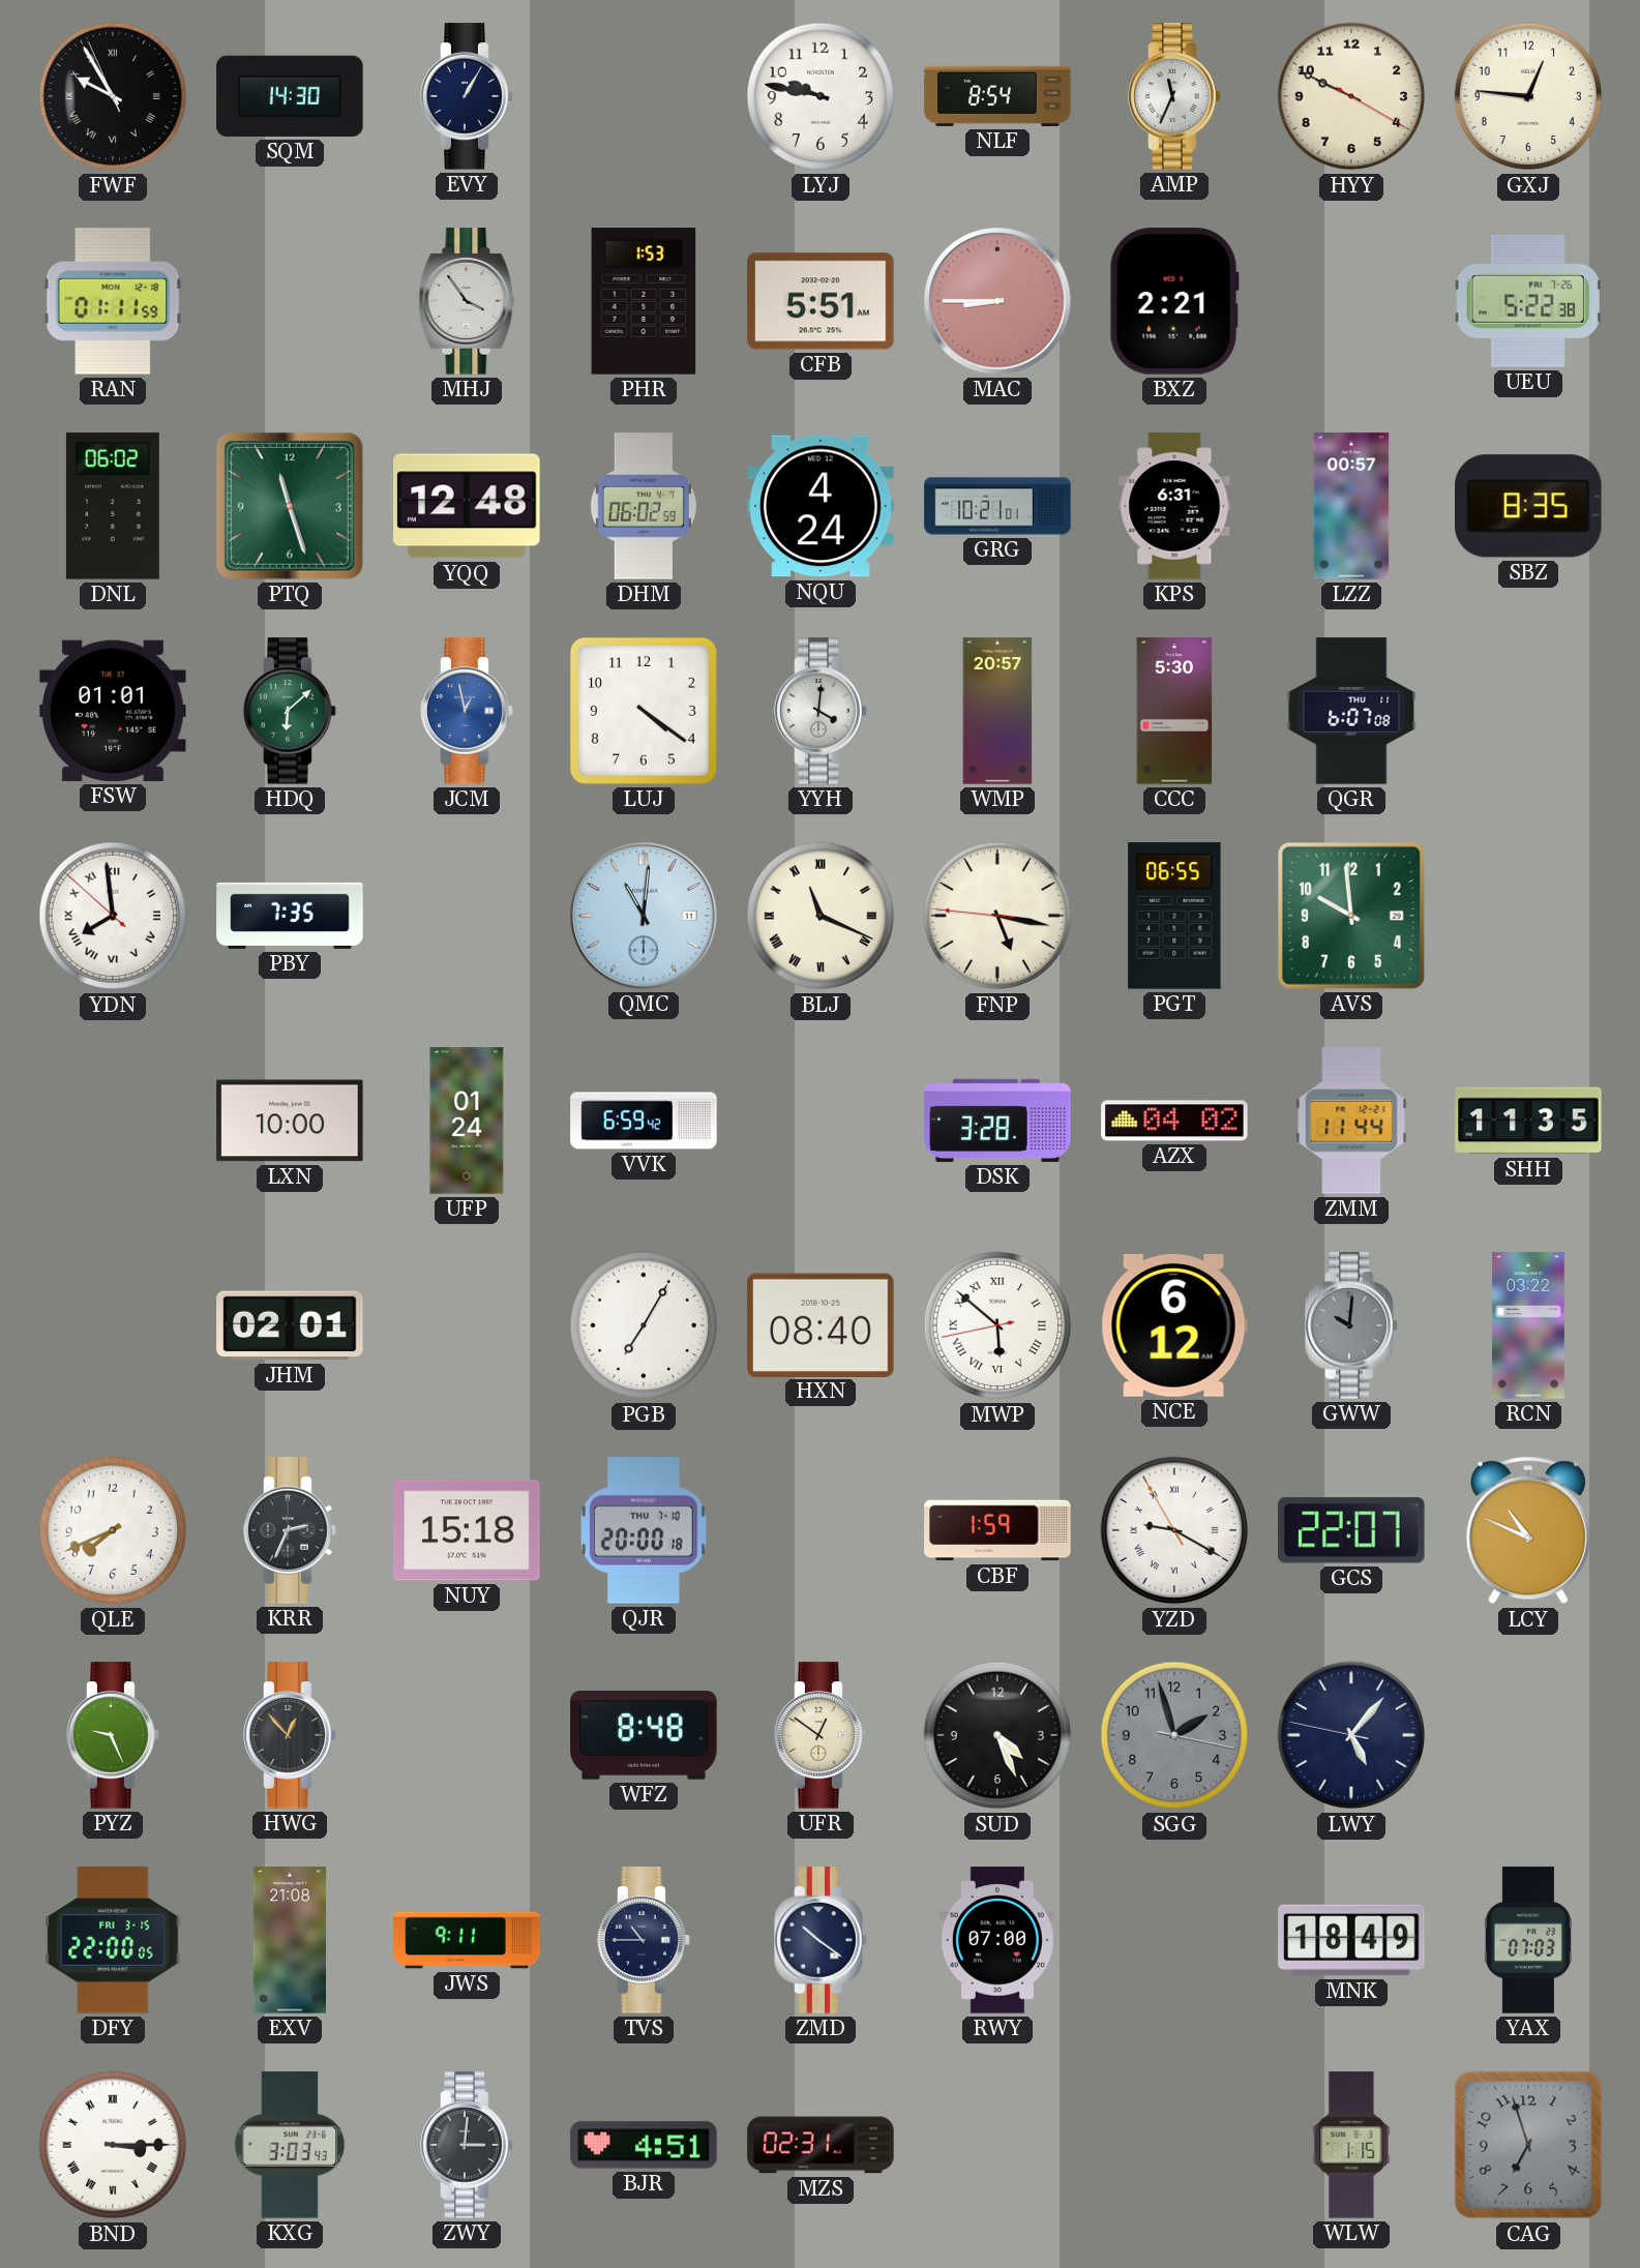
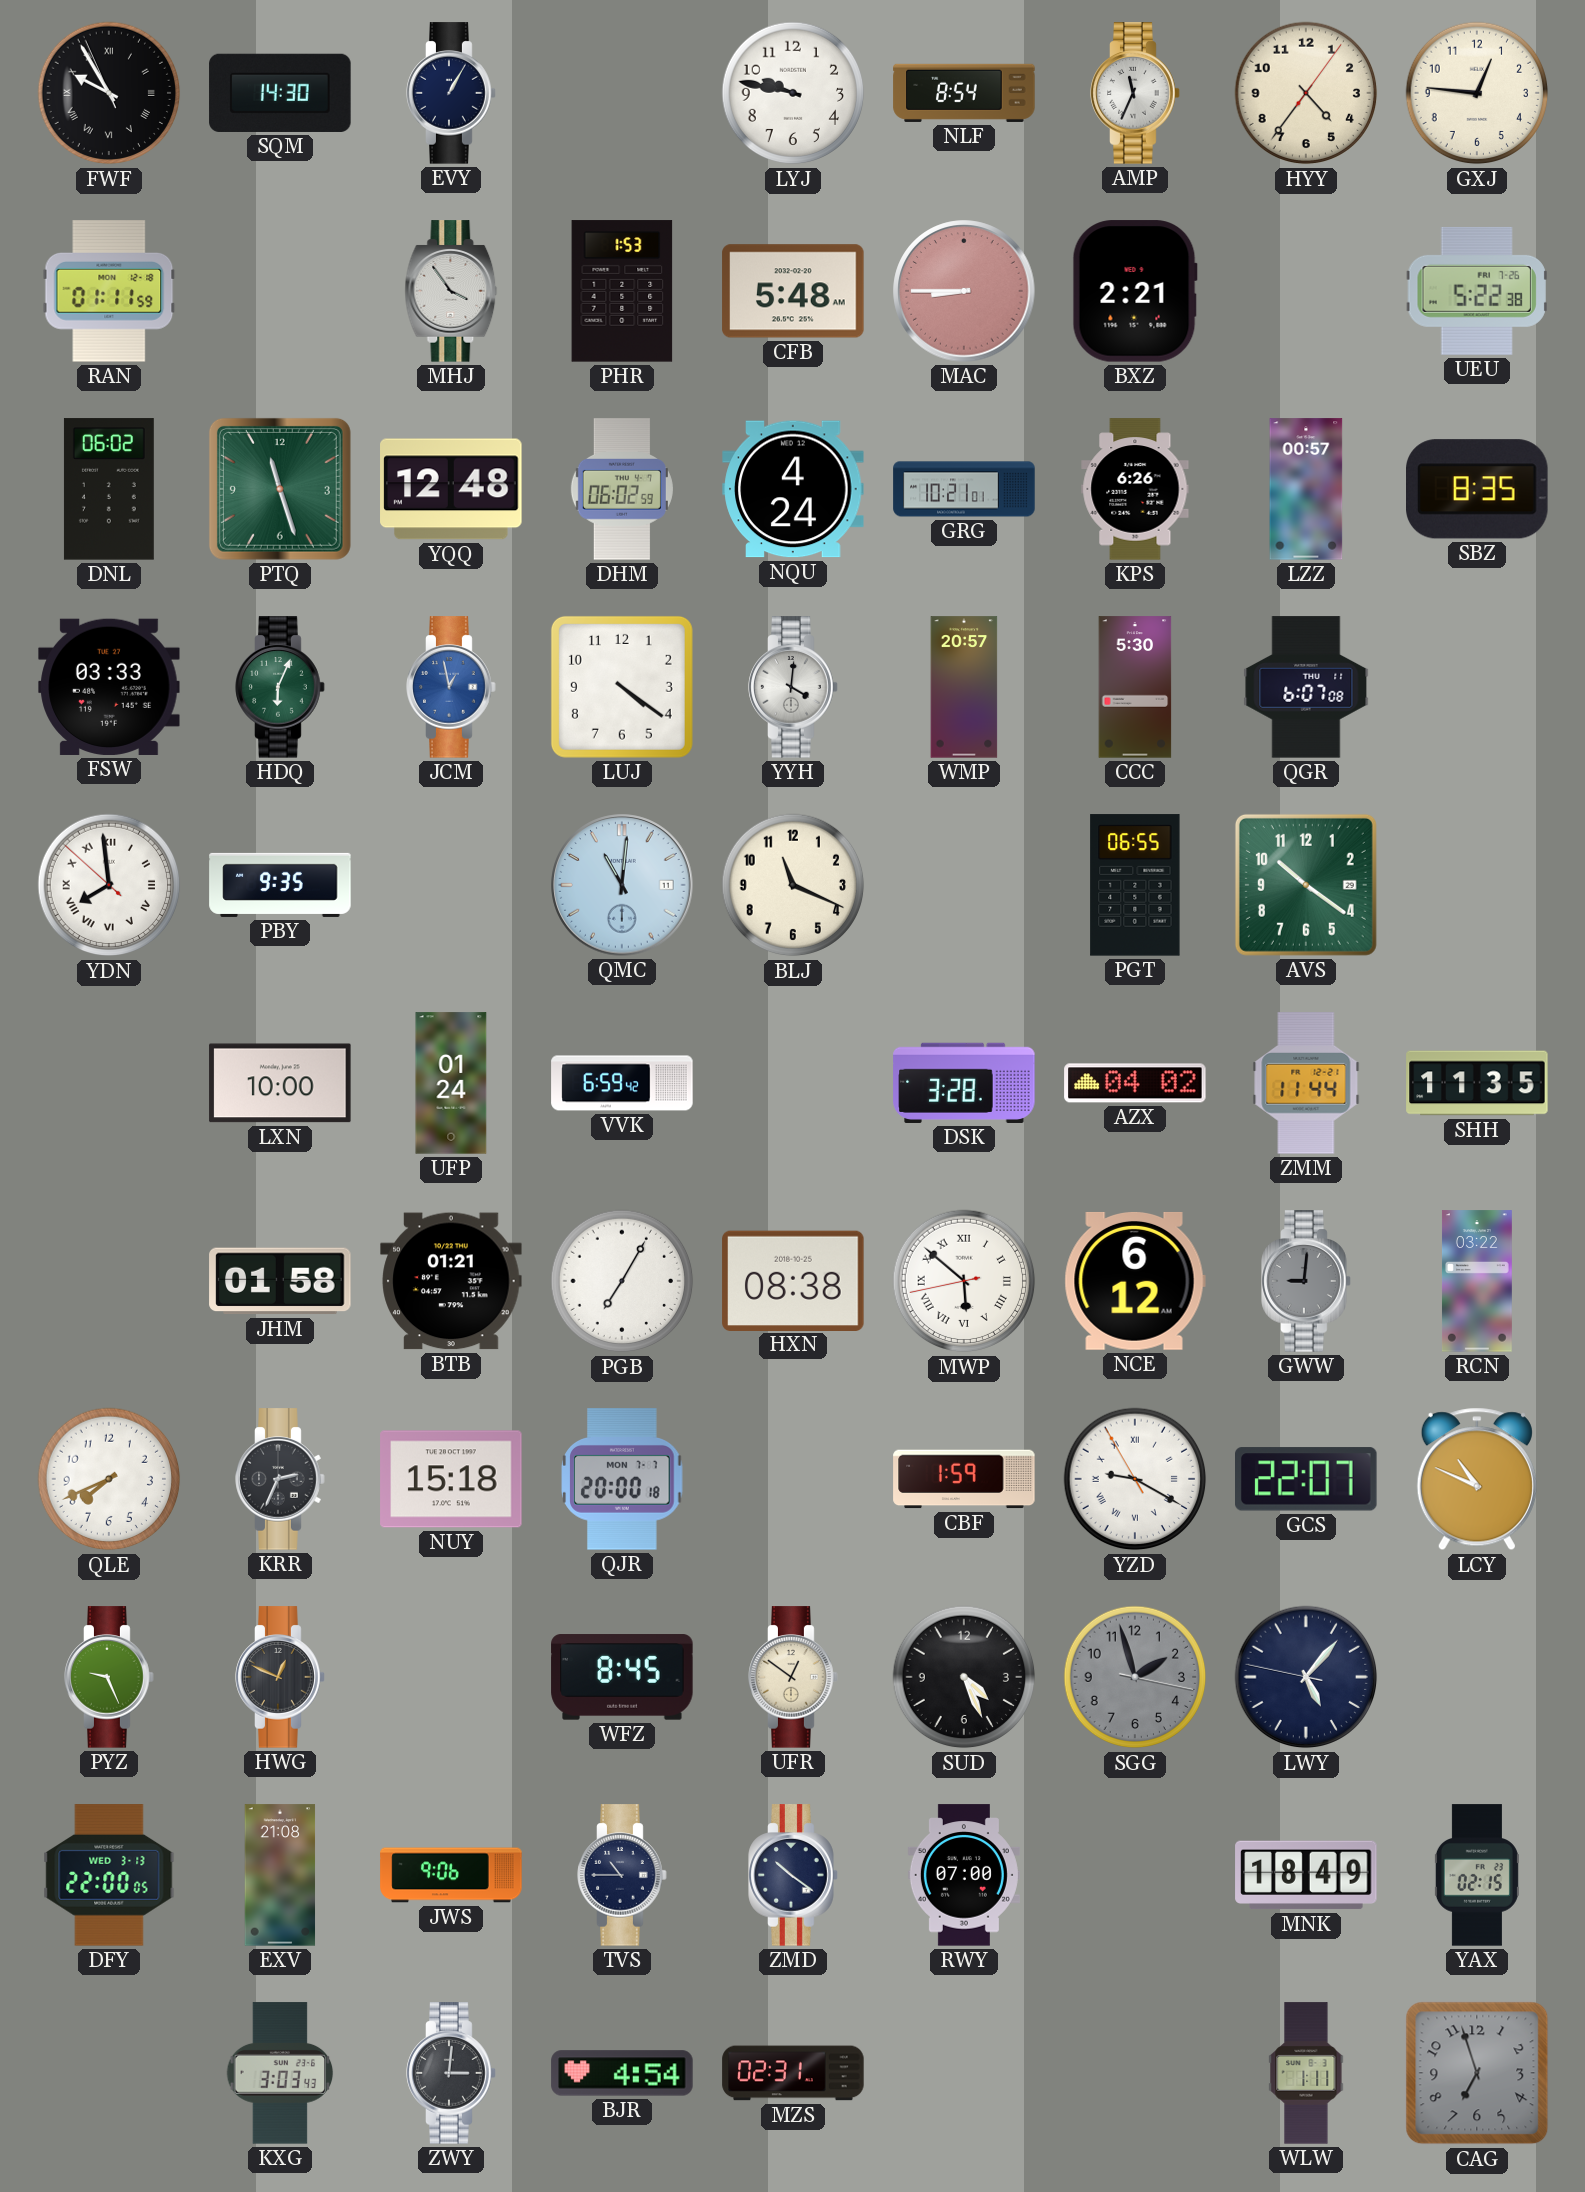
HYY: 9:49 -> 4:36
CFB: 5:51 -> 5:48
KPS: 6:31 -> 6:26
FSW: 01:01 -> 03:33
HDQ: 6:08 -> 6:04
PBY: 7:35 -> 9:35
BLJ numerals: Roman -> Arabic
FNP: 5:16 -> none
AVS: 9:59 -> 10:21
JHM: 02:01 -> 01:58
BTB: none -> 01:21
HXN: 08:40 -> 08:38
GWW: 10:01 -> 9:01
QJR date: THU 7-10 -> MON 7-7
HWG: 12:53 -> 12:49
WFZ: 8:48 -> 8:45
DFY date: FRI 3-15 -> WED 3-13
JWS: 9:11 -> 9:06
YAX: 07:03 -> 02:15
BND: 3:15 -> none
BJR: 4:51 -> 4:54
WLW: 1:15 -> 1:11
